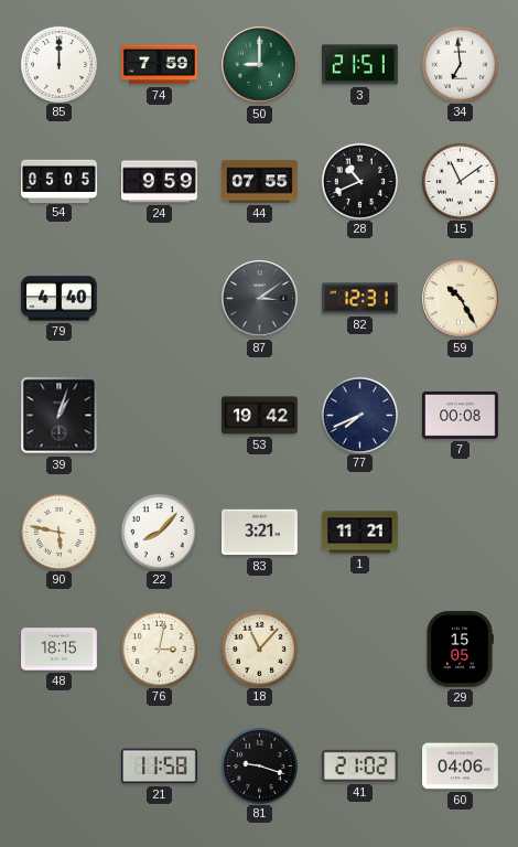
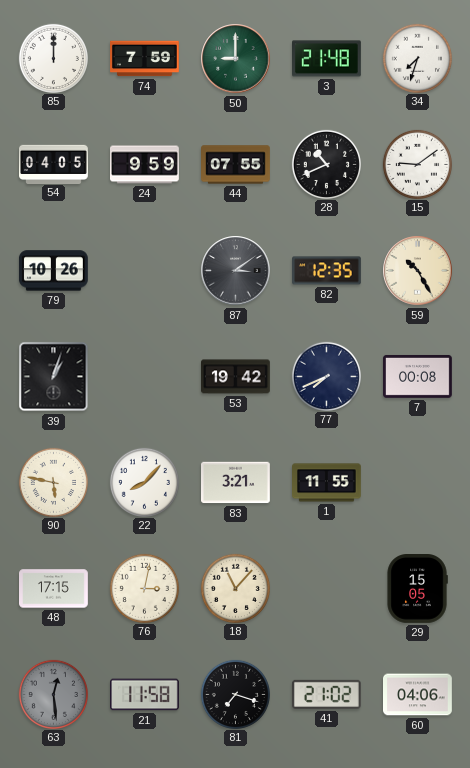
3: 21:51 -> 21:48
34: 6:59 -> 7:33
54: 05:05 -> 04:05
15: 11:09 -> 9:09
79: 4:40 -> 10:26
82: 12:31 -> 12:35
1: 11:21 -> 11:55
48: 18:15 -> 17:15
63: none -> 12:29
81: 9:18 -> 7:18
